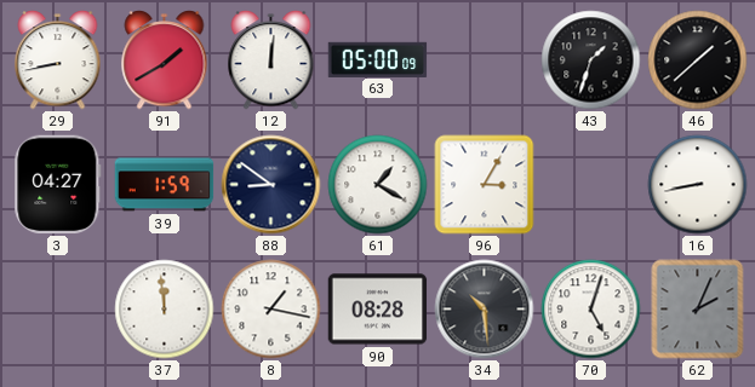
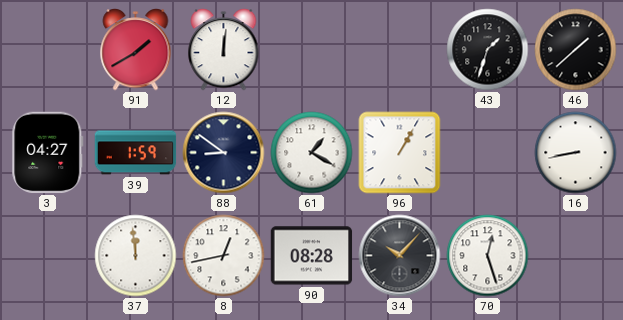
29: 8:43 -> none
63: 05:00 -> none
96: 3:05 -> 1:05
8: 1:17 -> 12:43
34: 10:29 -> 10:07
70: 5:03 -> 12:27
62: 2:04 -> none
